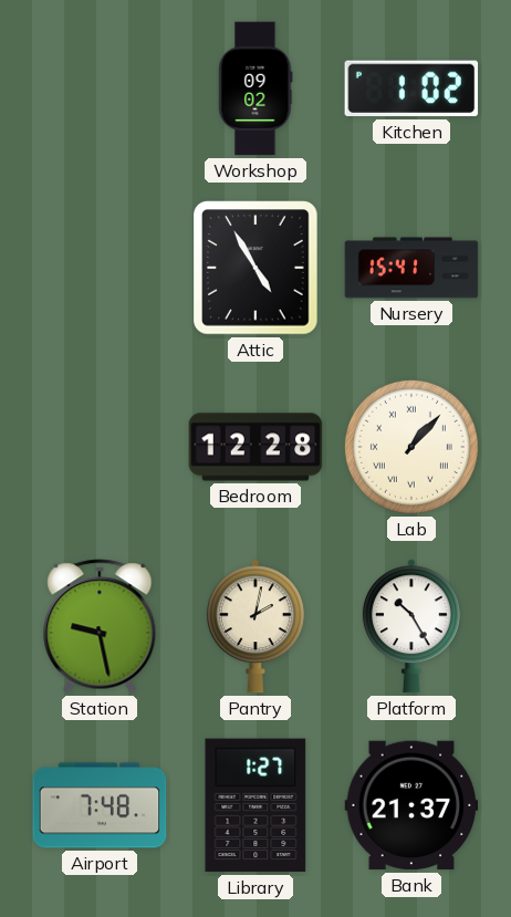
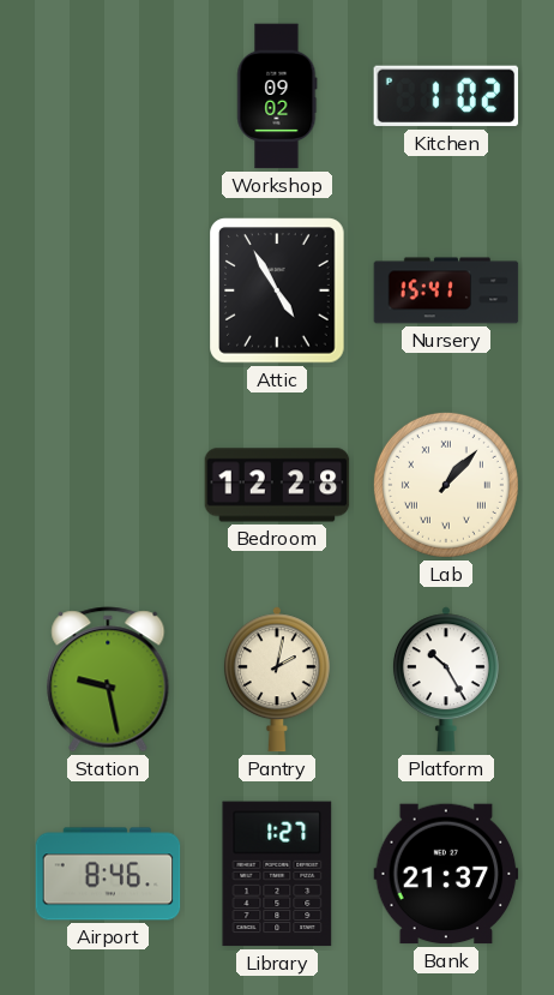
Airport: 7:48 -> 8:46
